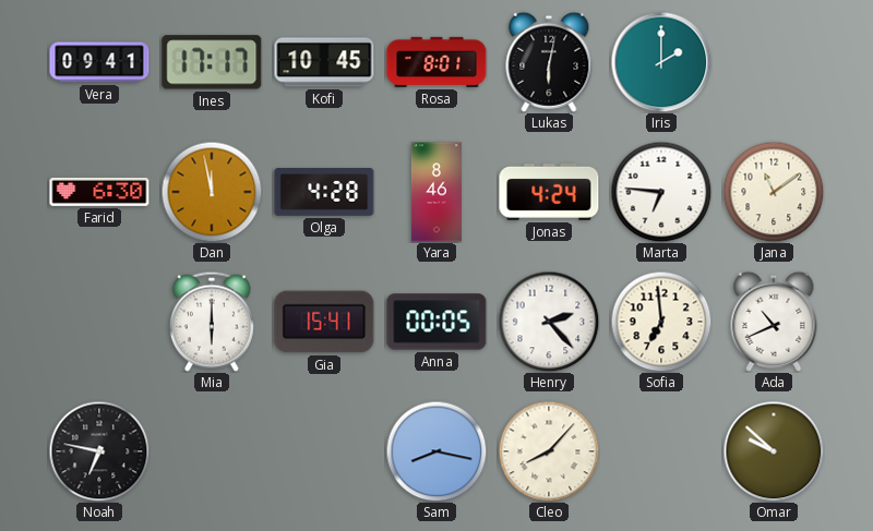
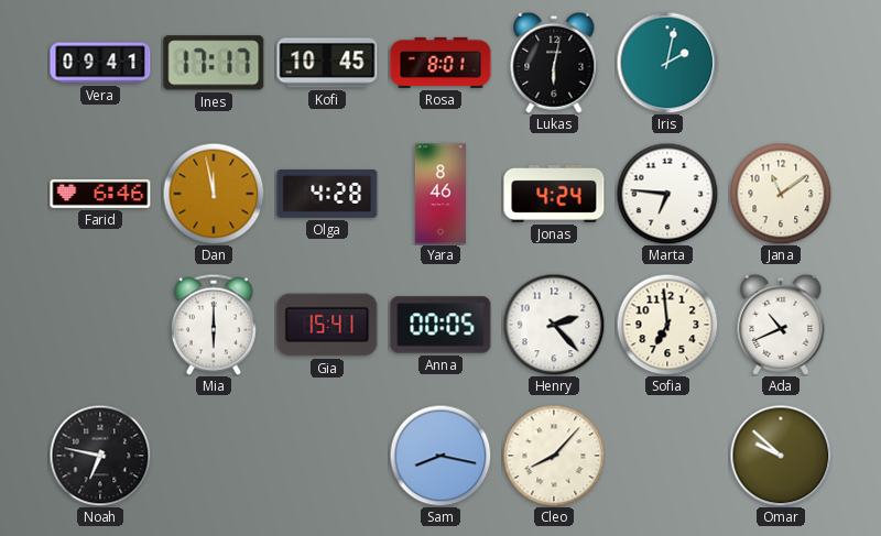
Iris: 2:00 -> 2:02
Farid: 6:30 -> 6:46
